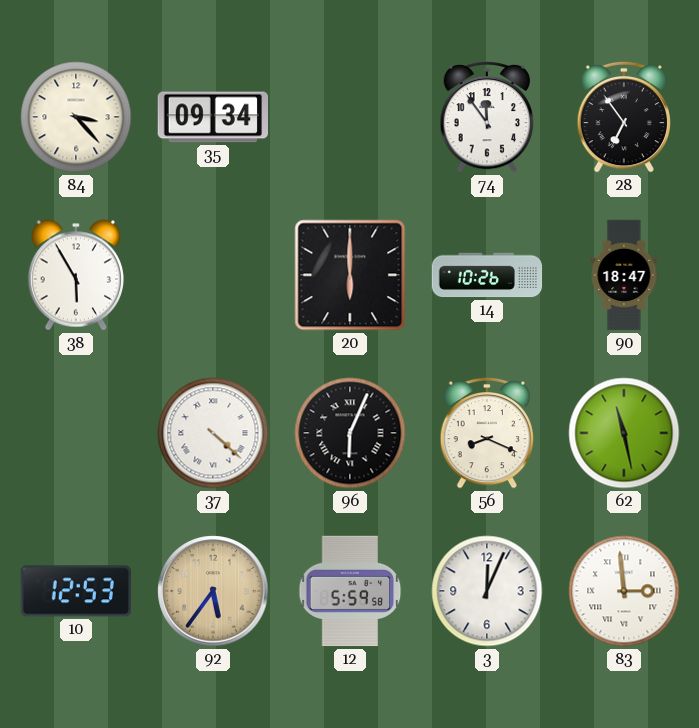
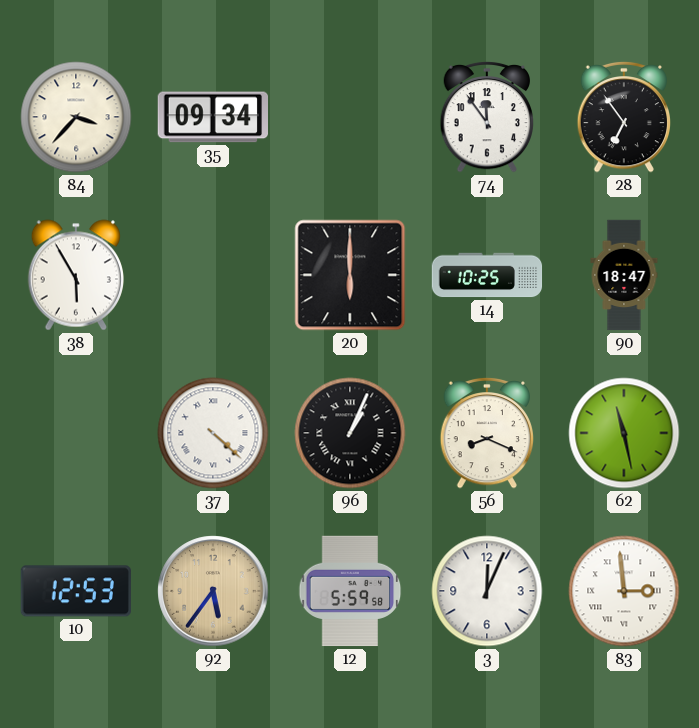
84: 3:23 -> 3:37
14: 10:26 -> 10:25
96: 6:04 -> 1:04
